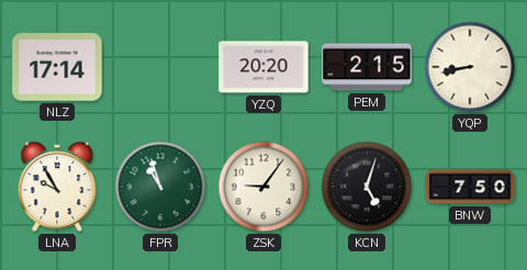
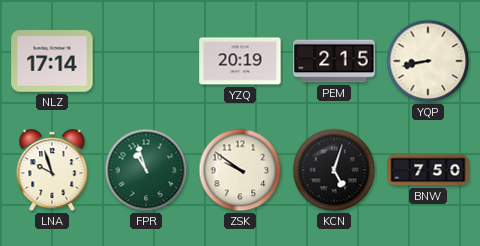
YZQ: 20:20 -> 20:19
LNA: 9:55 -> 9:57
ZSK: 9:06 -> 9:51
